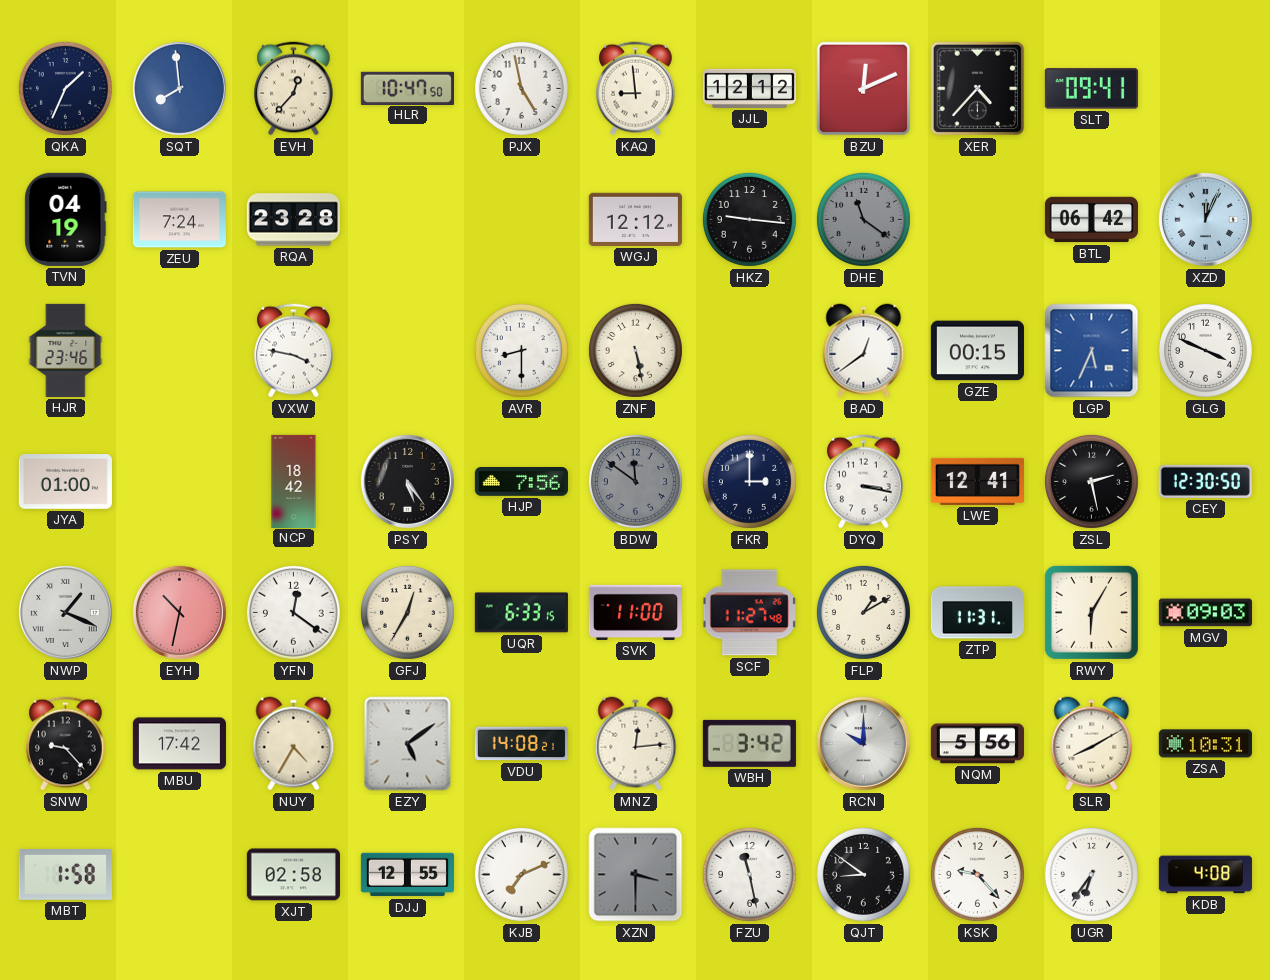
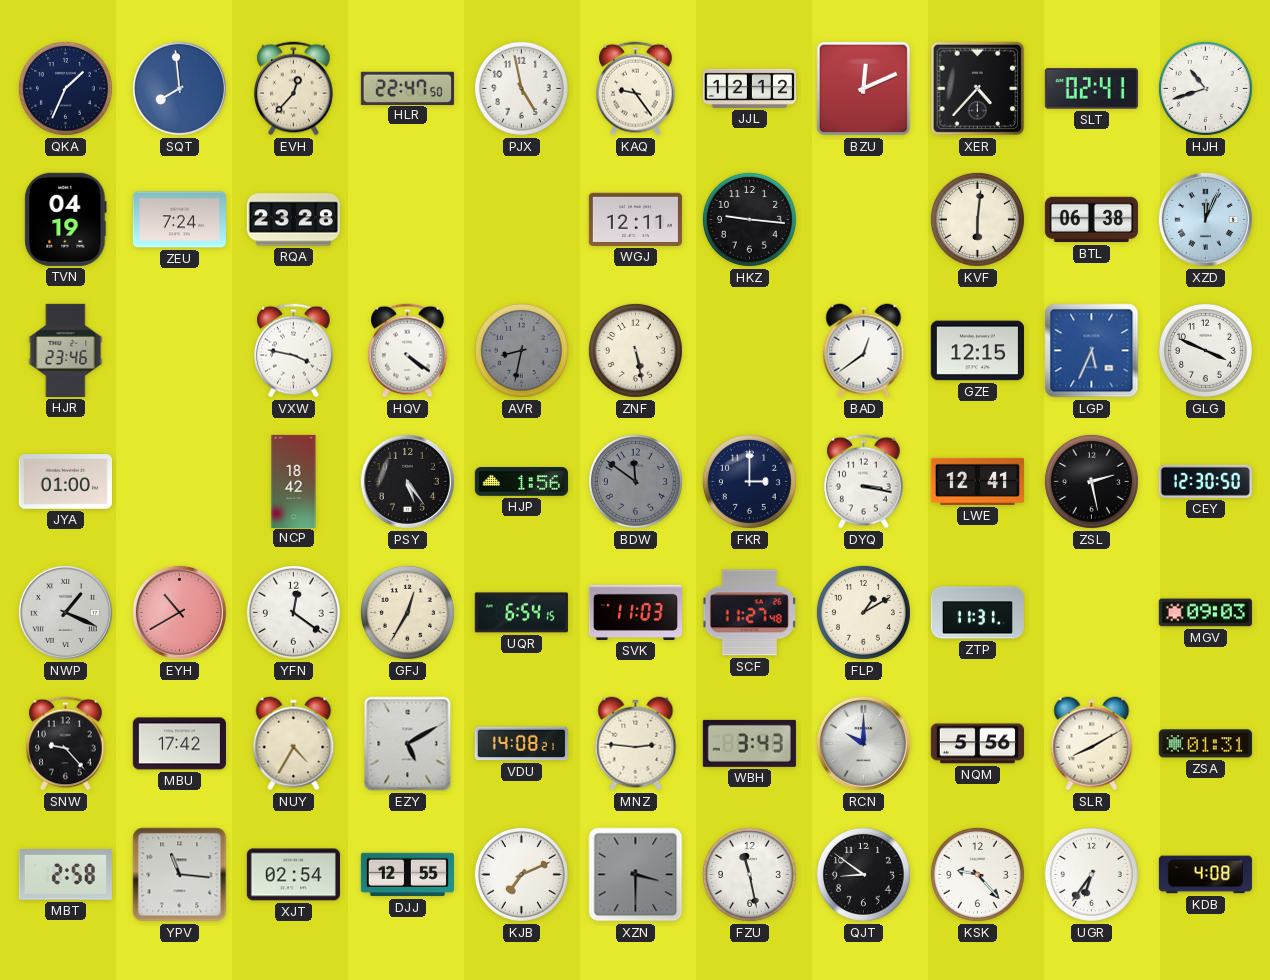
HLR: 10:47 -> 22:47
KAQ: 8:59 -> 9:24
SLT: 09:41 -> 02:41
HJH: none -> 10:42
WGJ: 12:12 -> 12:11
DHE: 11:21 -> none
KVF: none -> 6:01
BTL: 06:42 -> 06:38
HQV: none -> 4:21
AVR: 8:30 -> 8:32
AVR dial: white -> grey
GZE: 00:15 -> 12:15
HJP: 7:56 -> 1:56
EYH: 10:32 -> 10:40
UQR: 6:33 -> 6:54
SVK: 11:00 -> 11:03
RWY: 6:05 -> none
EZY: 5:09 -> 5:10
MNZ: 12:14 -> 2:46
WBH: 3:42 -> 3:43
ZSA: 10:31 -> 01:31
MBT: 1:58 -> 2:58
YPV: none -> 11:16
XJT: 02:58 -> 02:54
